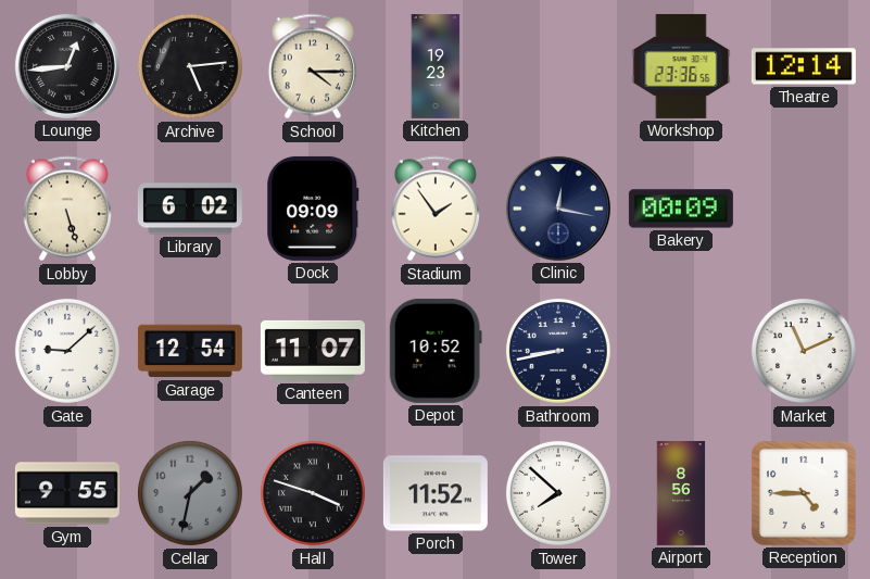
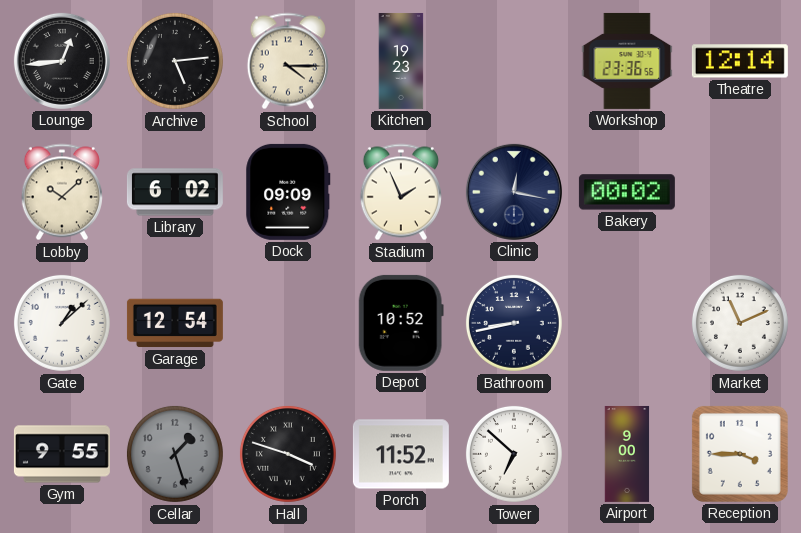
Lobby: 5:27 -> 10:08
Stadium: 1:54 -> 1:56
Bakery: 00:09 -> 00:02
Gate: 9:08 -> 1:08
Canteen: 11:07 -> none
Cellar: 1:32 -> 1:27
Tower: 7:52 -> 6:52
Airport: 8:56 -> 9:00
Reception: 4:45 -> 3:45
